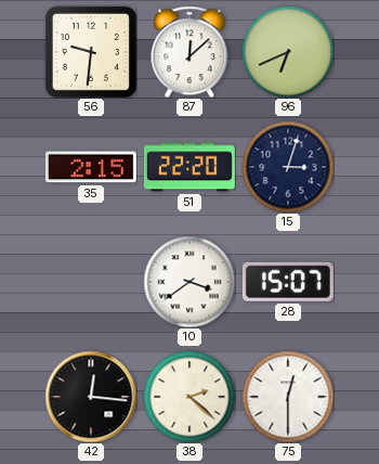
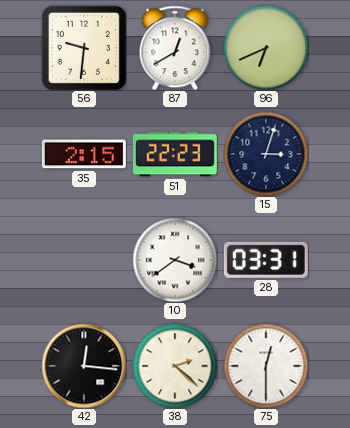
87: 12:08 -> 12:40
51: 22:20 -> 22:23
28: 15:07 -> 03:31
